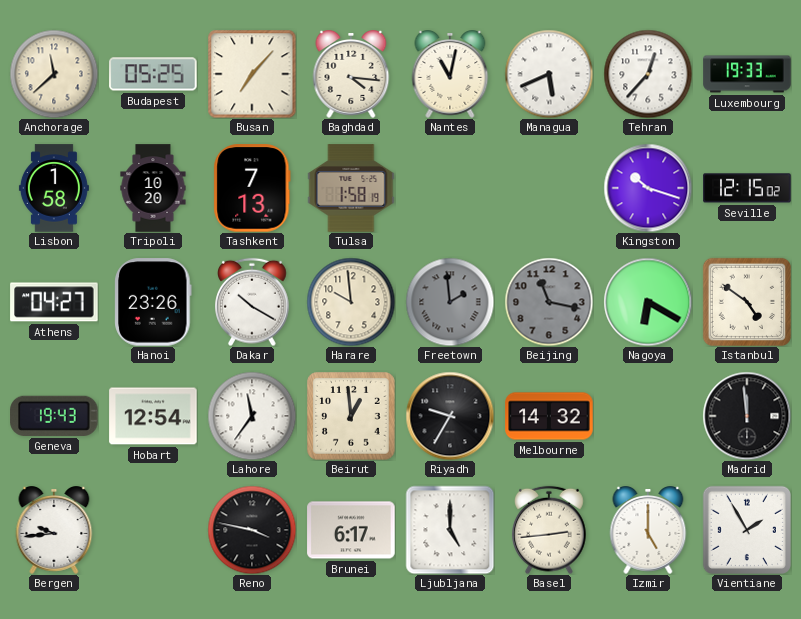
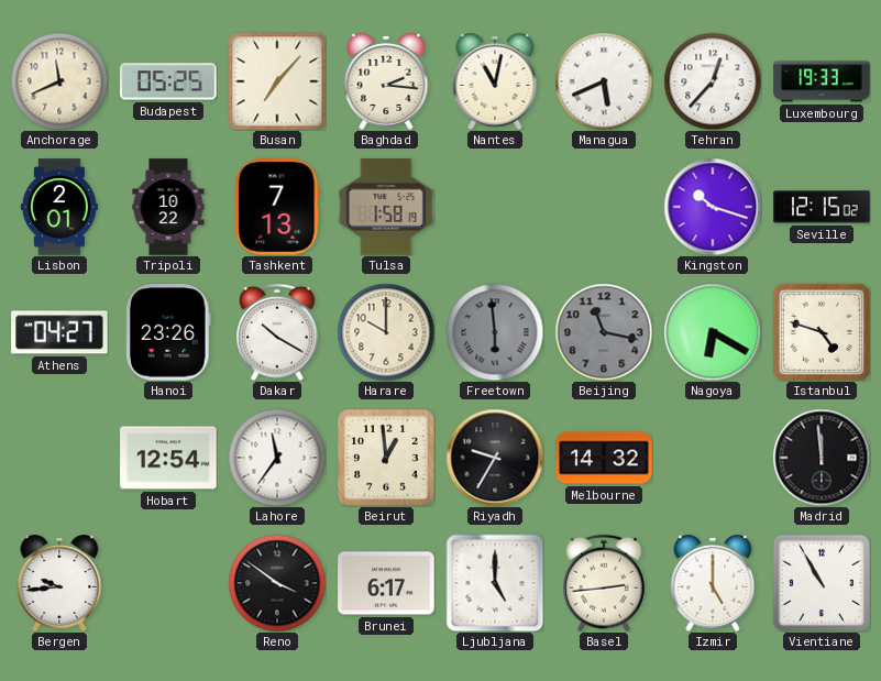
Anchorage: 11:38 -> 11:41
Baghdad: 4:16 -> 2:16
Lisbon: 1:58 -> 2:01
Tripoli: 10:20 -> 10:22
Harare: 9:59 -> 10:00
Freetown: 1:59 -> 5:59
Istanbul: 4:51 -> 4:48
Geneva: 19:43 -> none
Reno: 3:47 -> 3:51
Vientiane: 1:55 -> 10:55
